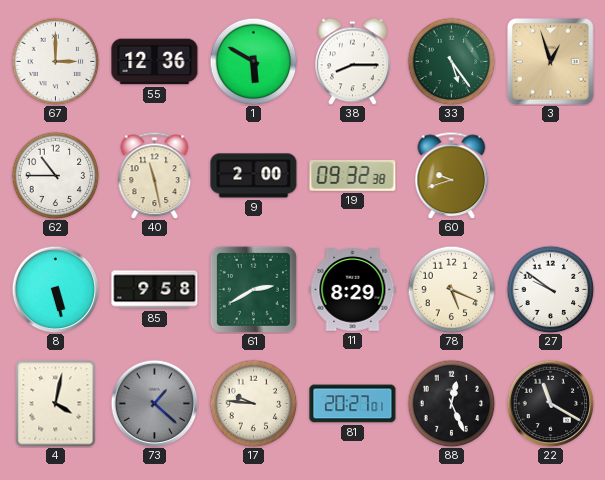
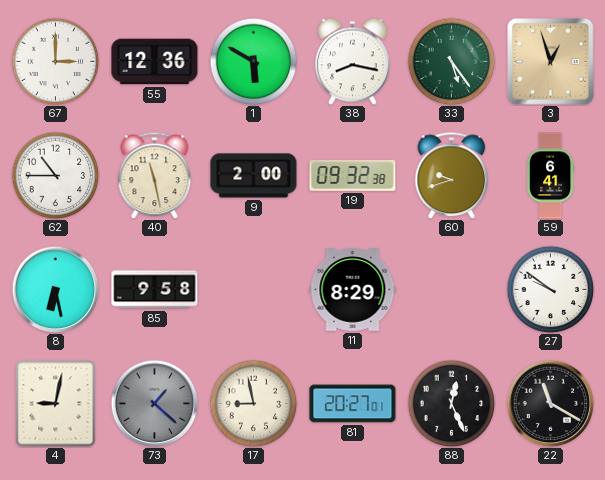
38: 8:15 -> 8:17
59: none -> 6:41
8: 5:28 -> 6:28
61: 2:40 -> none
78: 5:19 -> none
4: 4:02 -> 9:02
17: 9:46 -> 8:58
